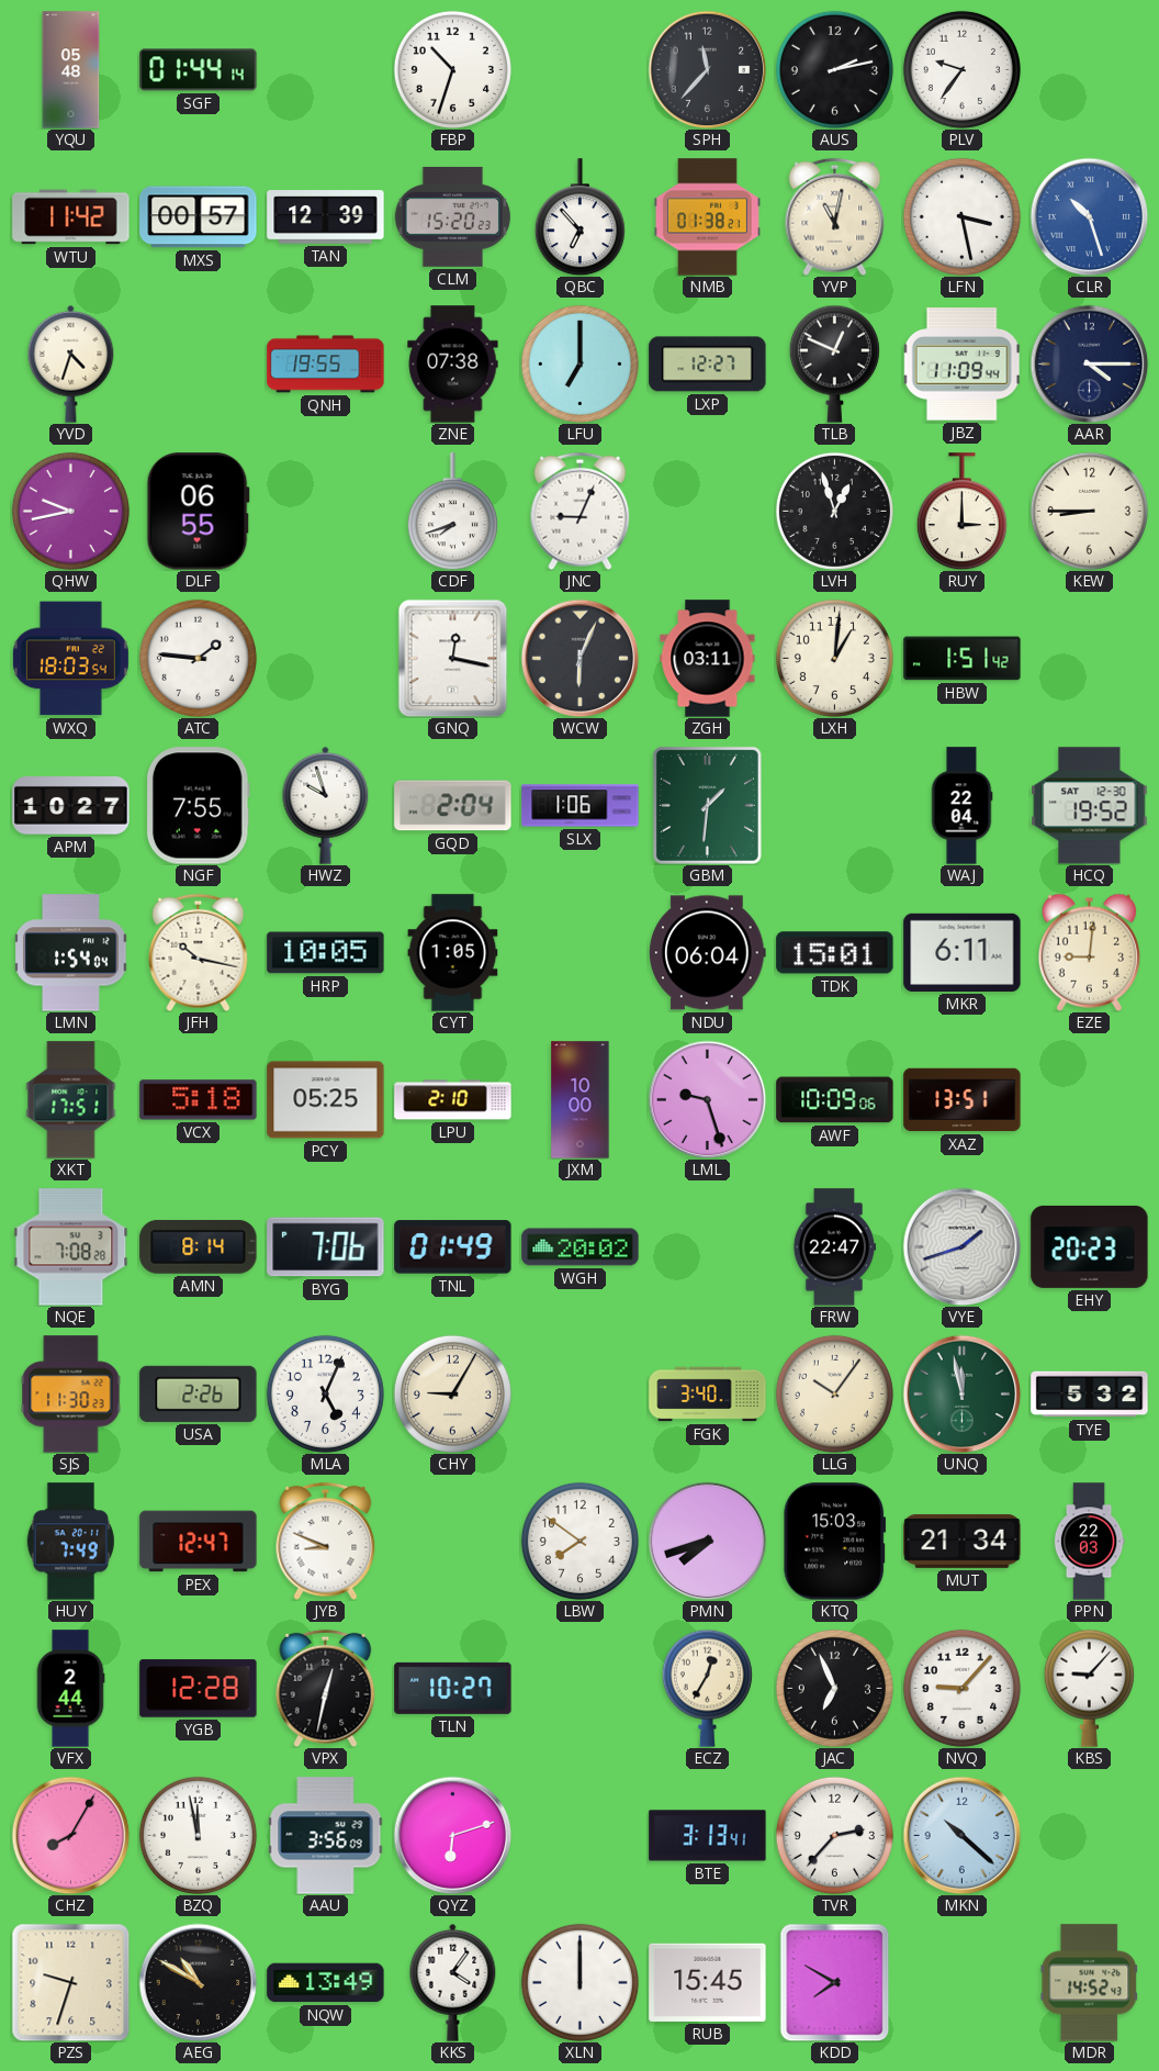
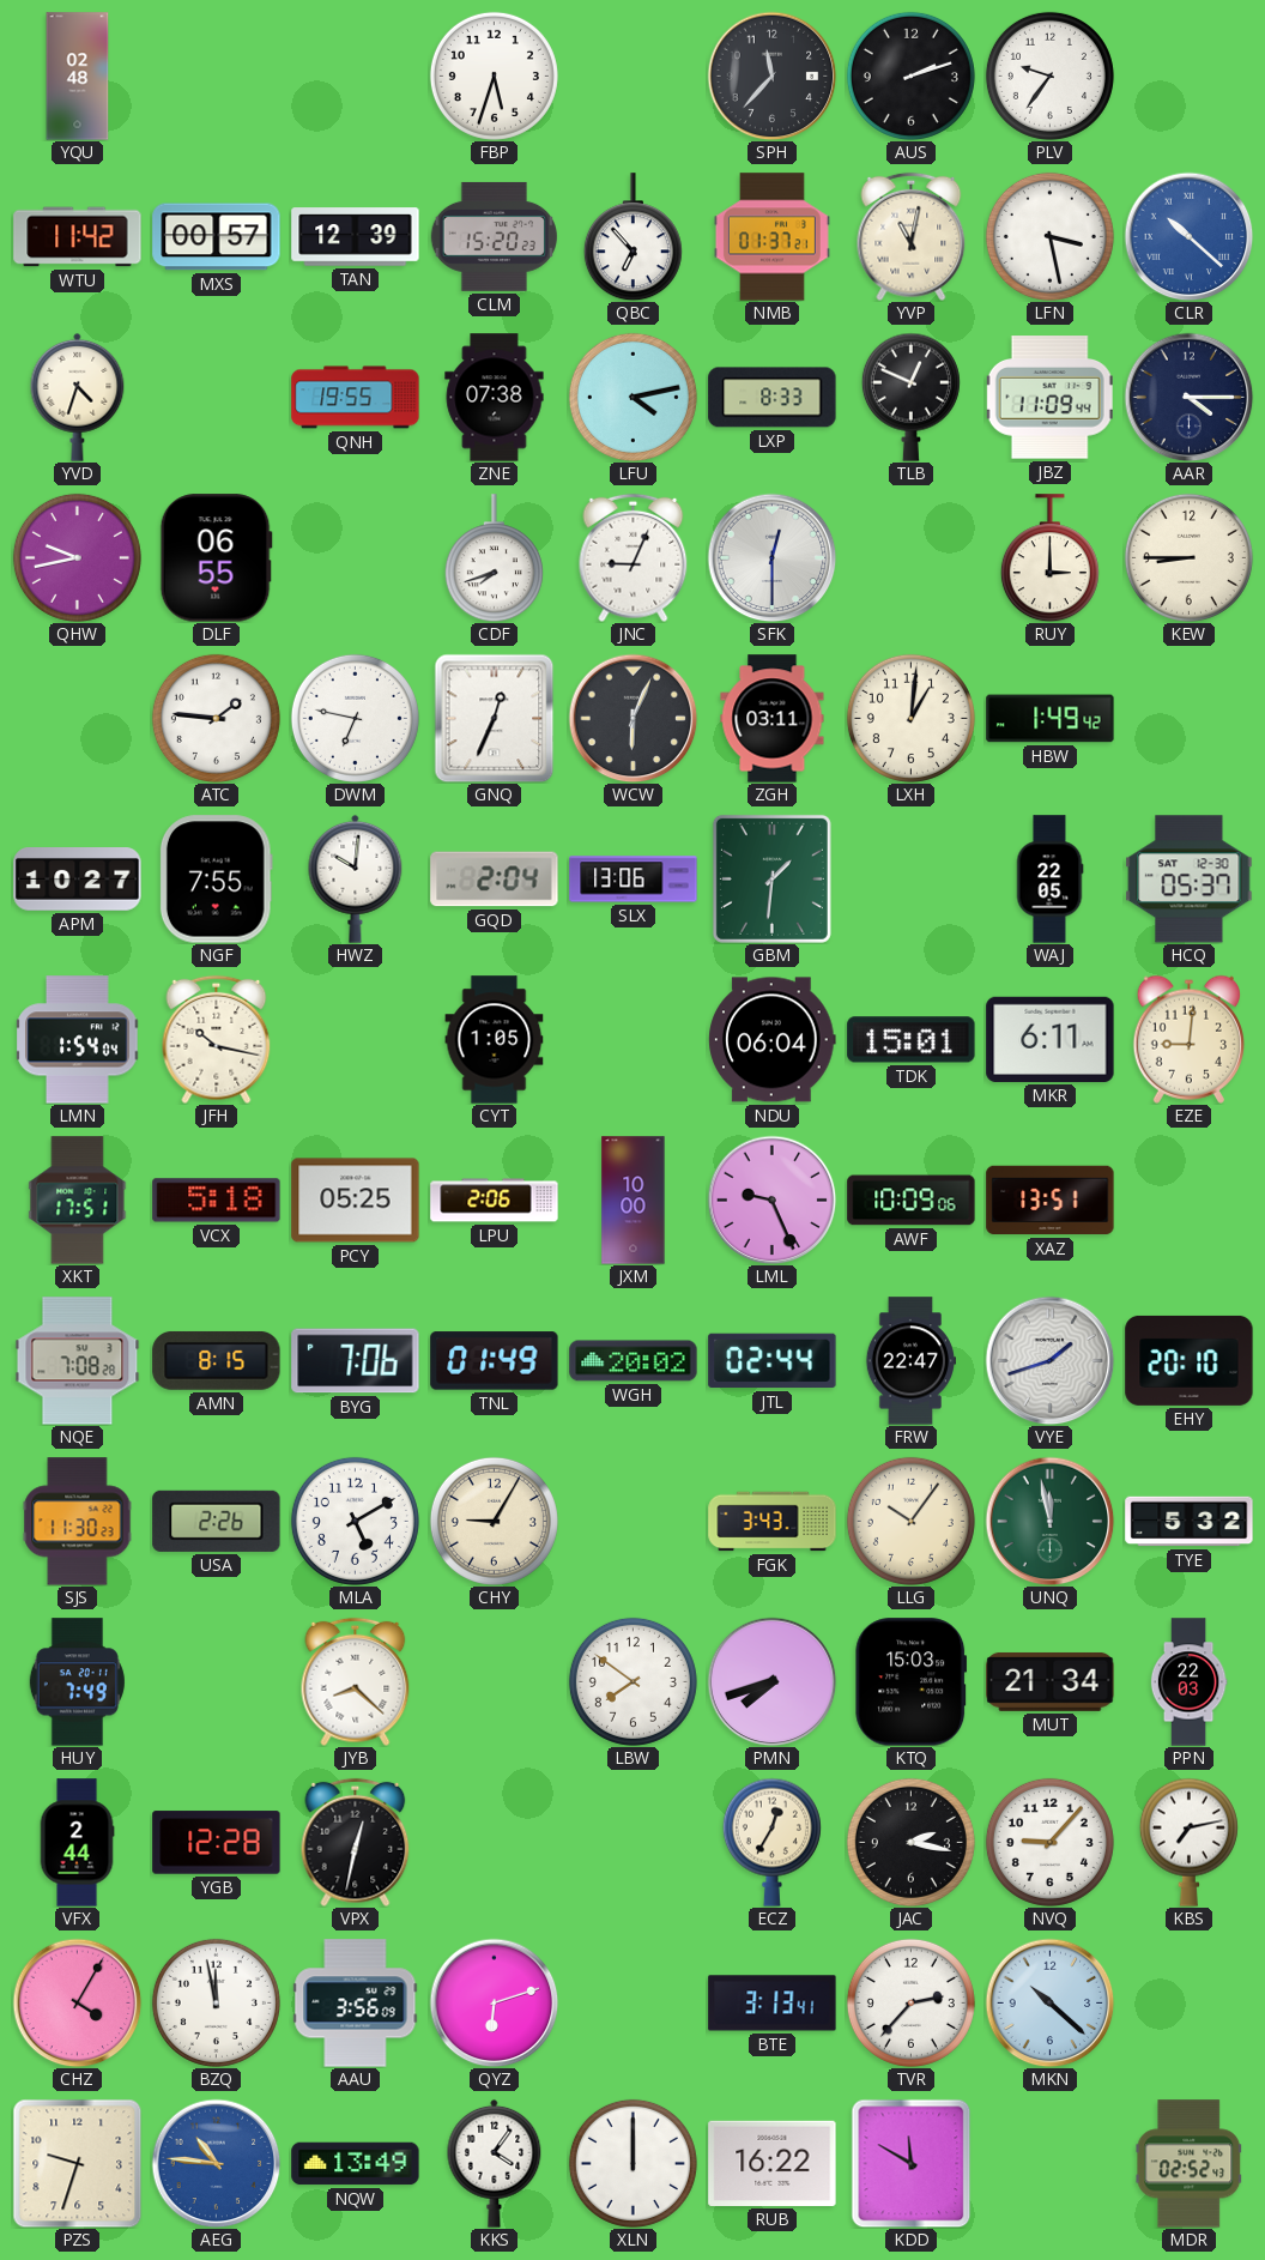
YQU: 05:48 -> 02:48
SGF: 01:44 -> none
FBP: 10:33 -> 5:33
AUS: 2:13 -> 2:12
NMB: 01:38 -> 01:37
CLR: 10:27 -> 10:22
LFU: 7:00 -> 4:13
LXP: 12:27 -> 8:33
SFK: none -> 12:30
LVH: 12:57 -> none
WXQ: 18:03 -> none
DWM: none -> 6:47
GNQ: 12:17 -> 12:34
HBW: 1:51 -> 1:49
HWZ: 9:57 -> 10:01
SLX: 1:06 -> 13:06
WAJ: 22:04 -> 22:05
HCQ: 19:52 -> 05:37
HRP: 10:05 -> none
LPU: 2:10 -> 2:06
LML: 9:27 -> 9:26
AMN: 8:14 -> 8:15
JTL: none -> 02:44
EHY: 20:23 -> 20:10
MLA: 5:04 -> 5:10
FGK: 3:40 -> 3:43
PEX: 12:47 -> none
JYB: 8:49 -> 8:22
TLN: 10:27 -> none
JAC: 6:56 -> 2:17
KBS: 9:07 -> 7:13
CHZ: 8:05 -> 4:05
AEG: 10:50 -> 10:46
AEG dial: black -> blue
RUB: 15:45 -> 16:22
KDD: 7:50 -> 11:50
MDR: 14:52 -> 02:52
